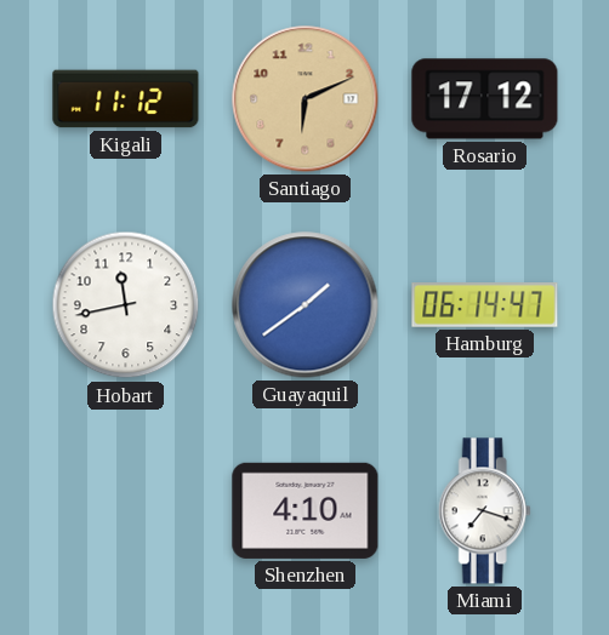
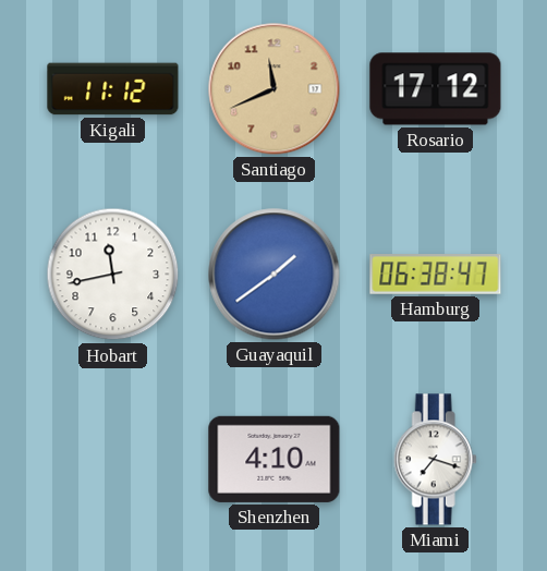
Santiago: 6:11 -> 11:41
Hamburg: 06:14 -> 06:38
